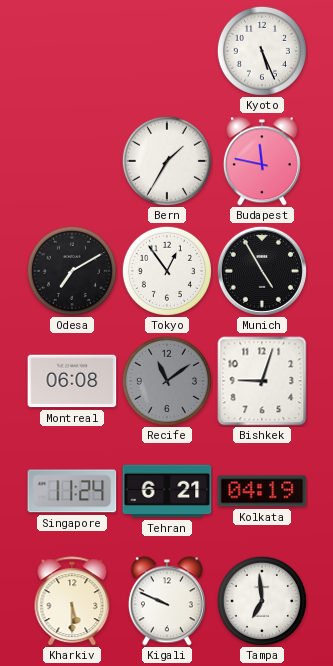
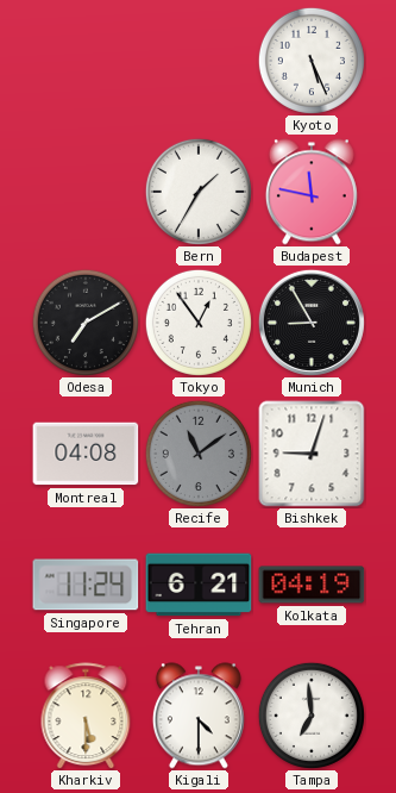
Munich: 4:55 -> 8:55
Montreal: 06:08 -> 04:08
Kigali: 9:49 -> 4:30
